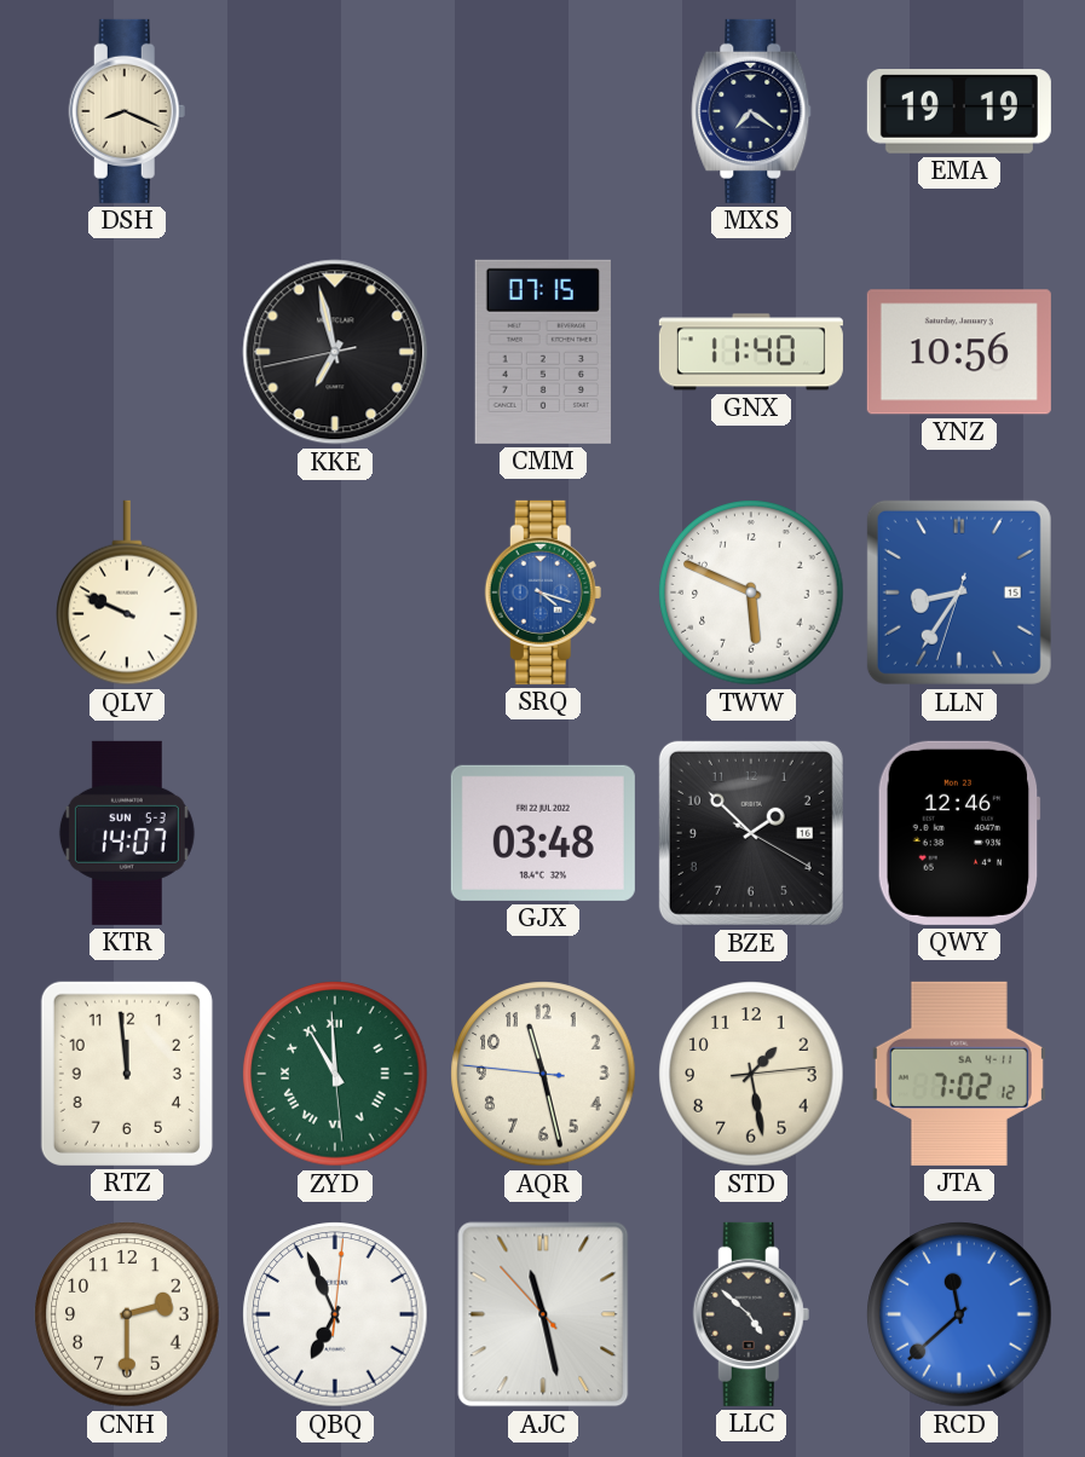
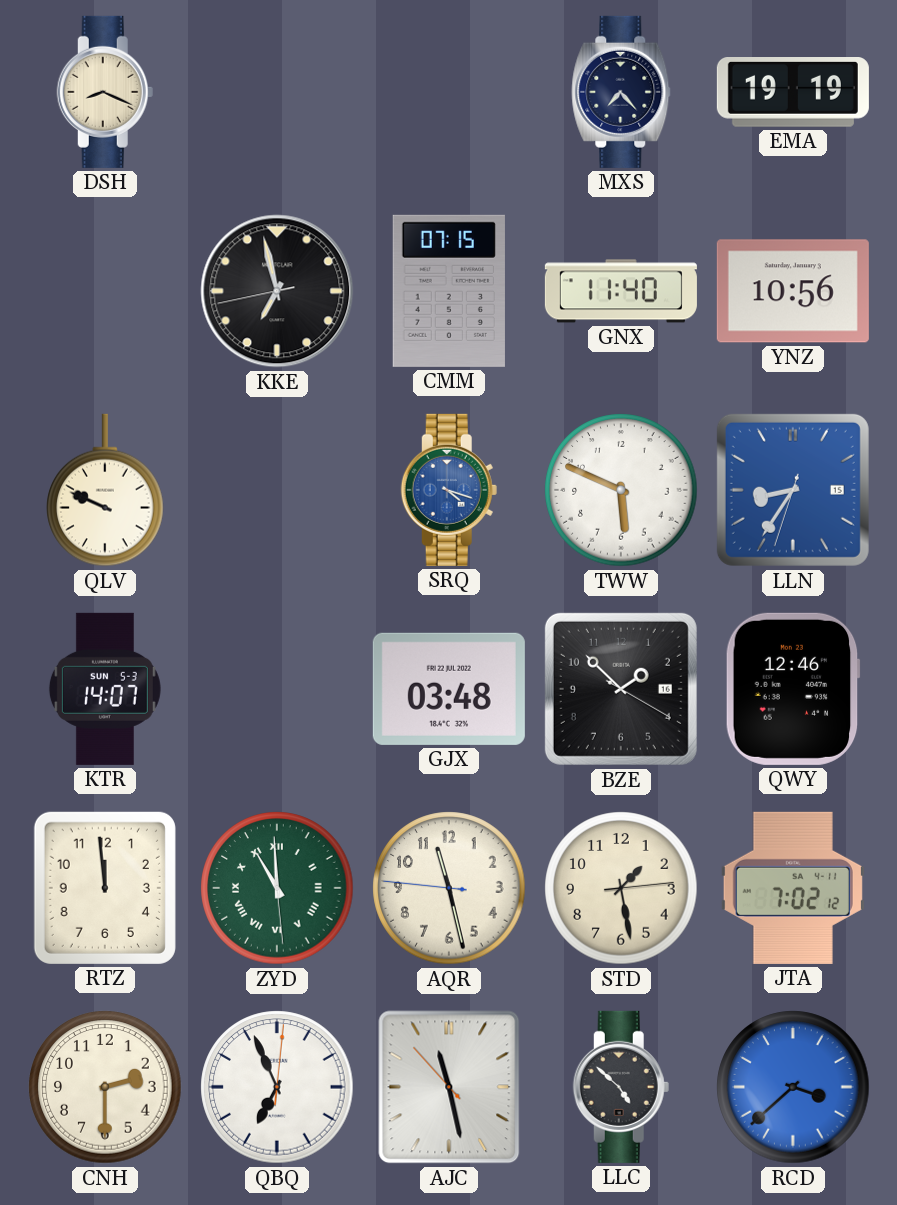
MXS: 7:21 -> 7:23
RCD: 11:38 -> 3:38
